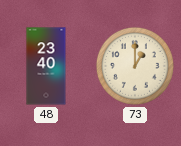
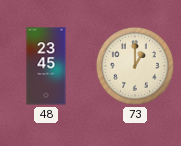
48: 23:40 -> 23:45
